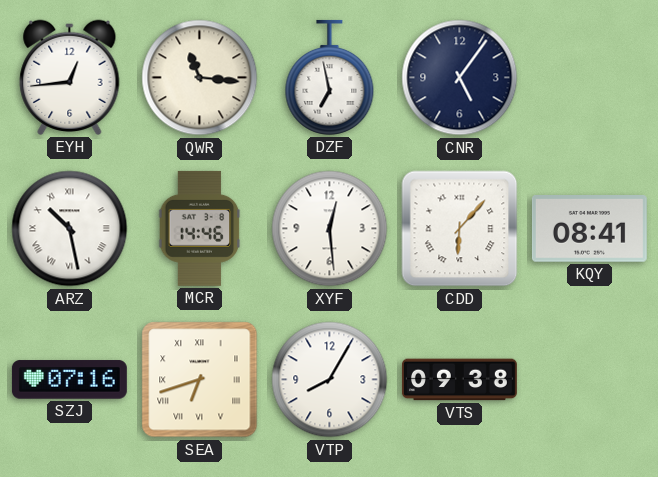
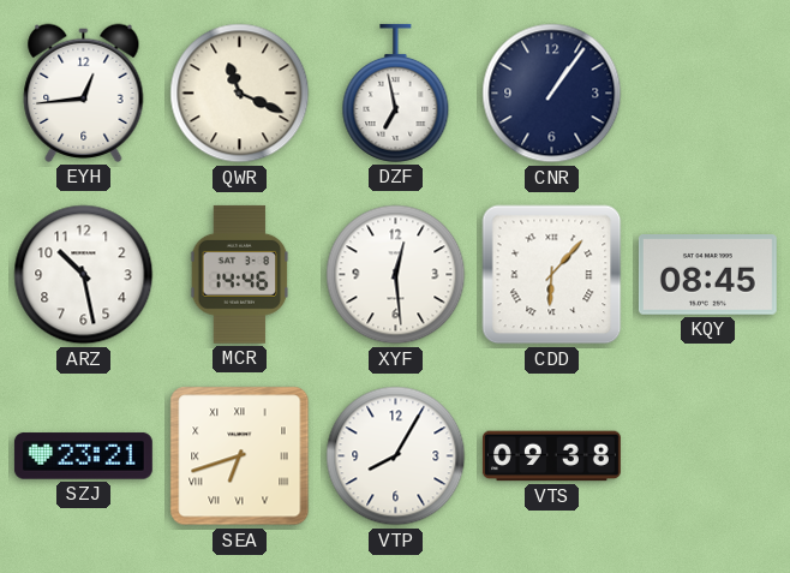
QWR: 11:16 -> 11:19
CNR: 5:06 -> 1:06
ARZ numerals: Roman -> Arabic
KQY: 08:41 -> 08:45
SZJ: 07:16 -> 23:21
